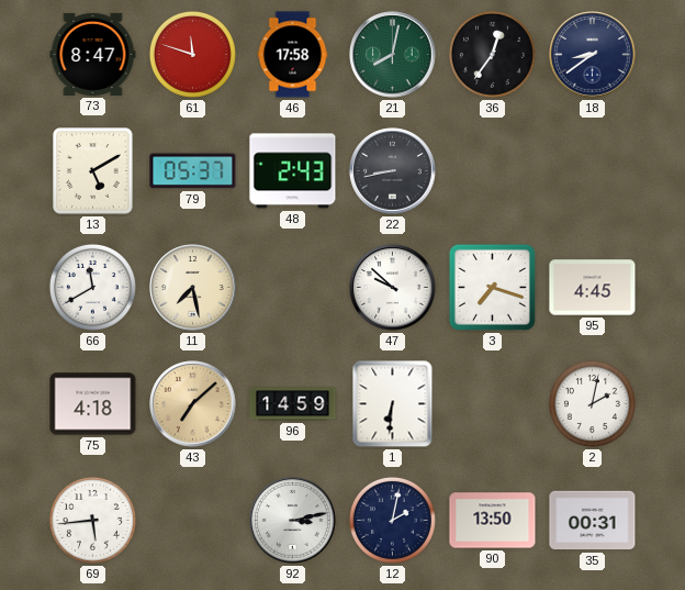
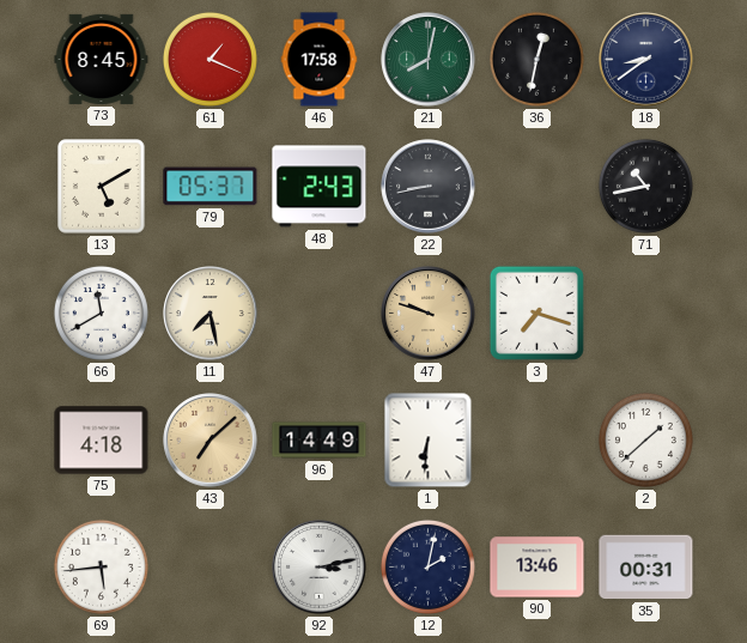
73: 8:47 -> 8:45
61: 11:48 -> 1:19
36: 12:36 -> 12:32
71: none -> 10:43
47: 9:52 -> 9:48
47 dial: white -> champagne
95: 4:45 -> none
96: 14:59 -> 14:49
2: 2:02 -> 1:38
90: 13:50 -> 13:46
